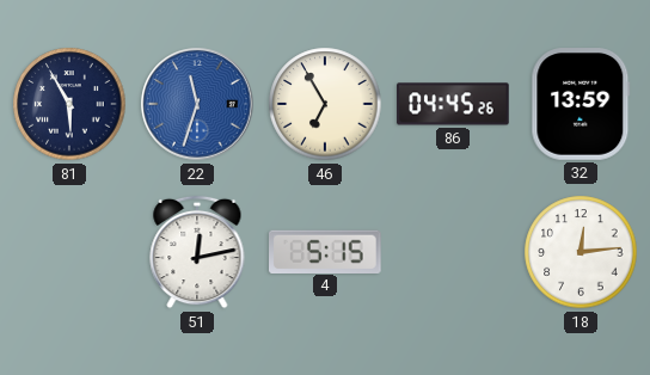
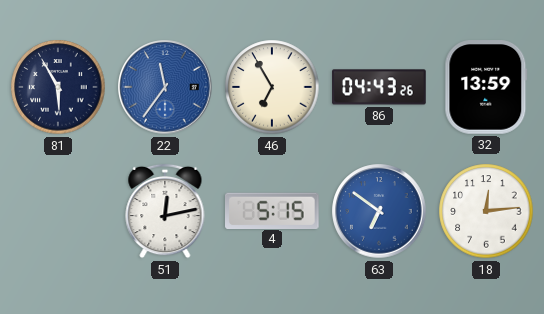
22: 11:33 -> 11:36
86: 04:45 -> 04:43
63: none -> 6:51
